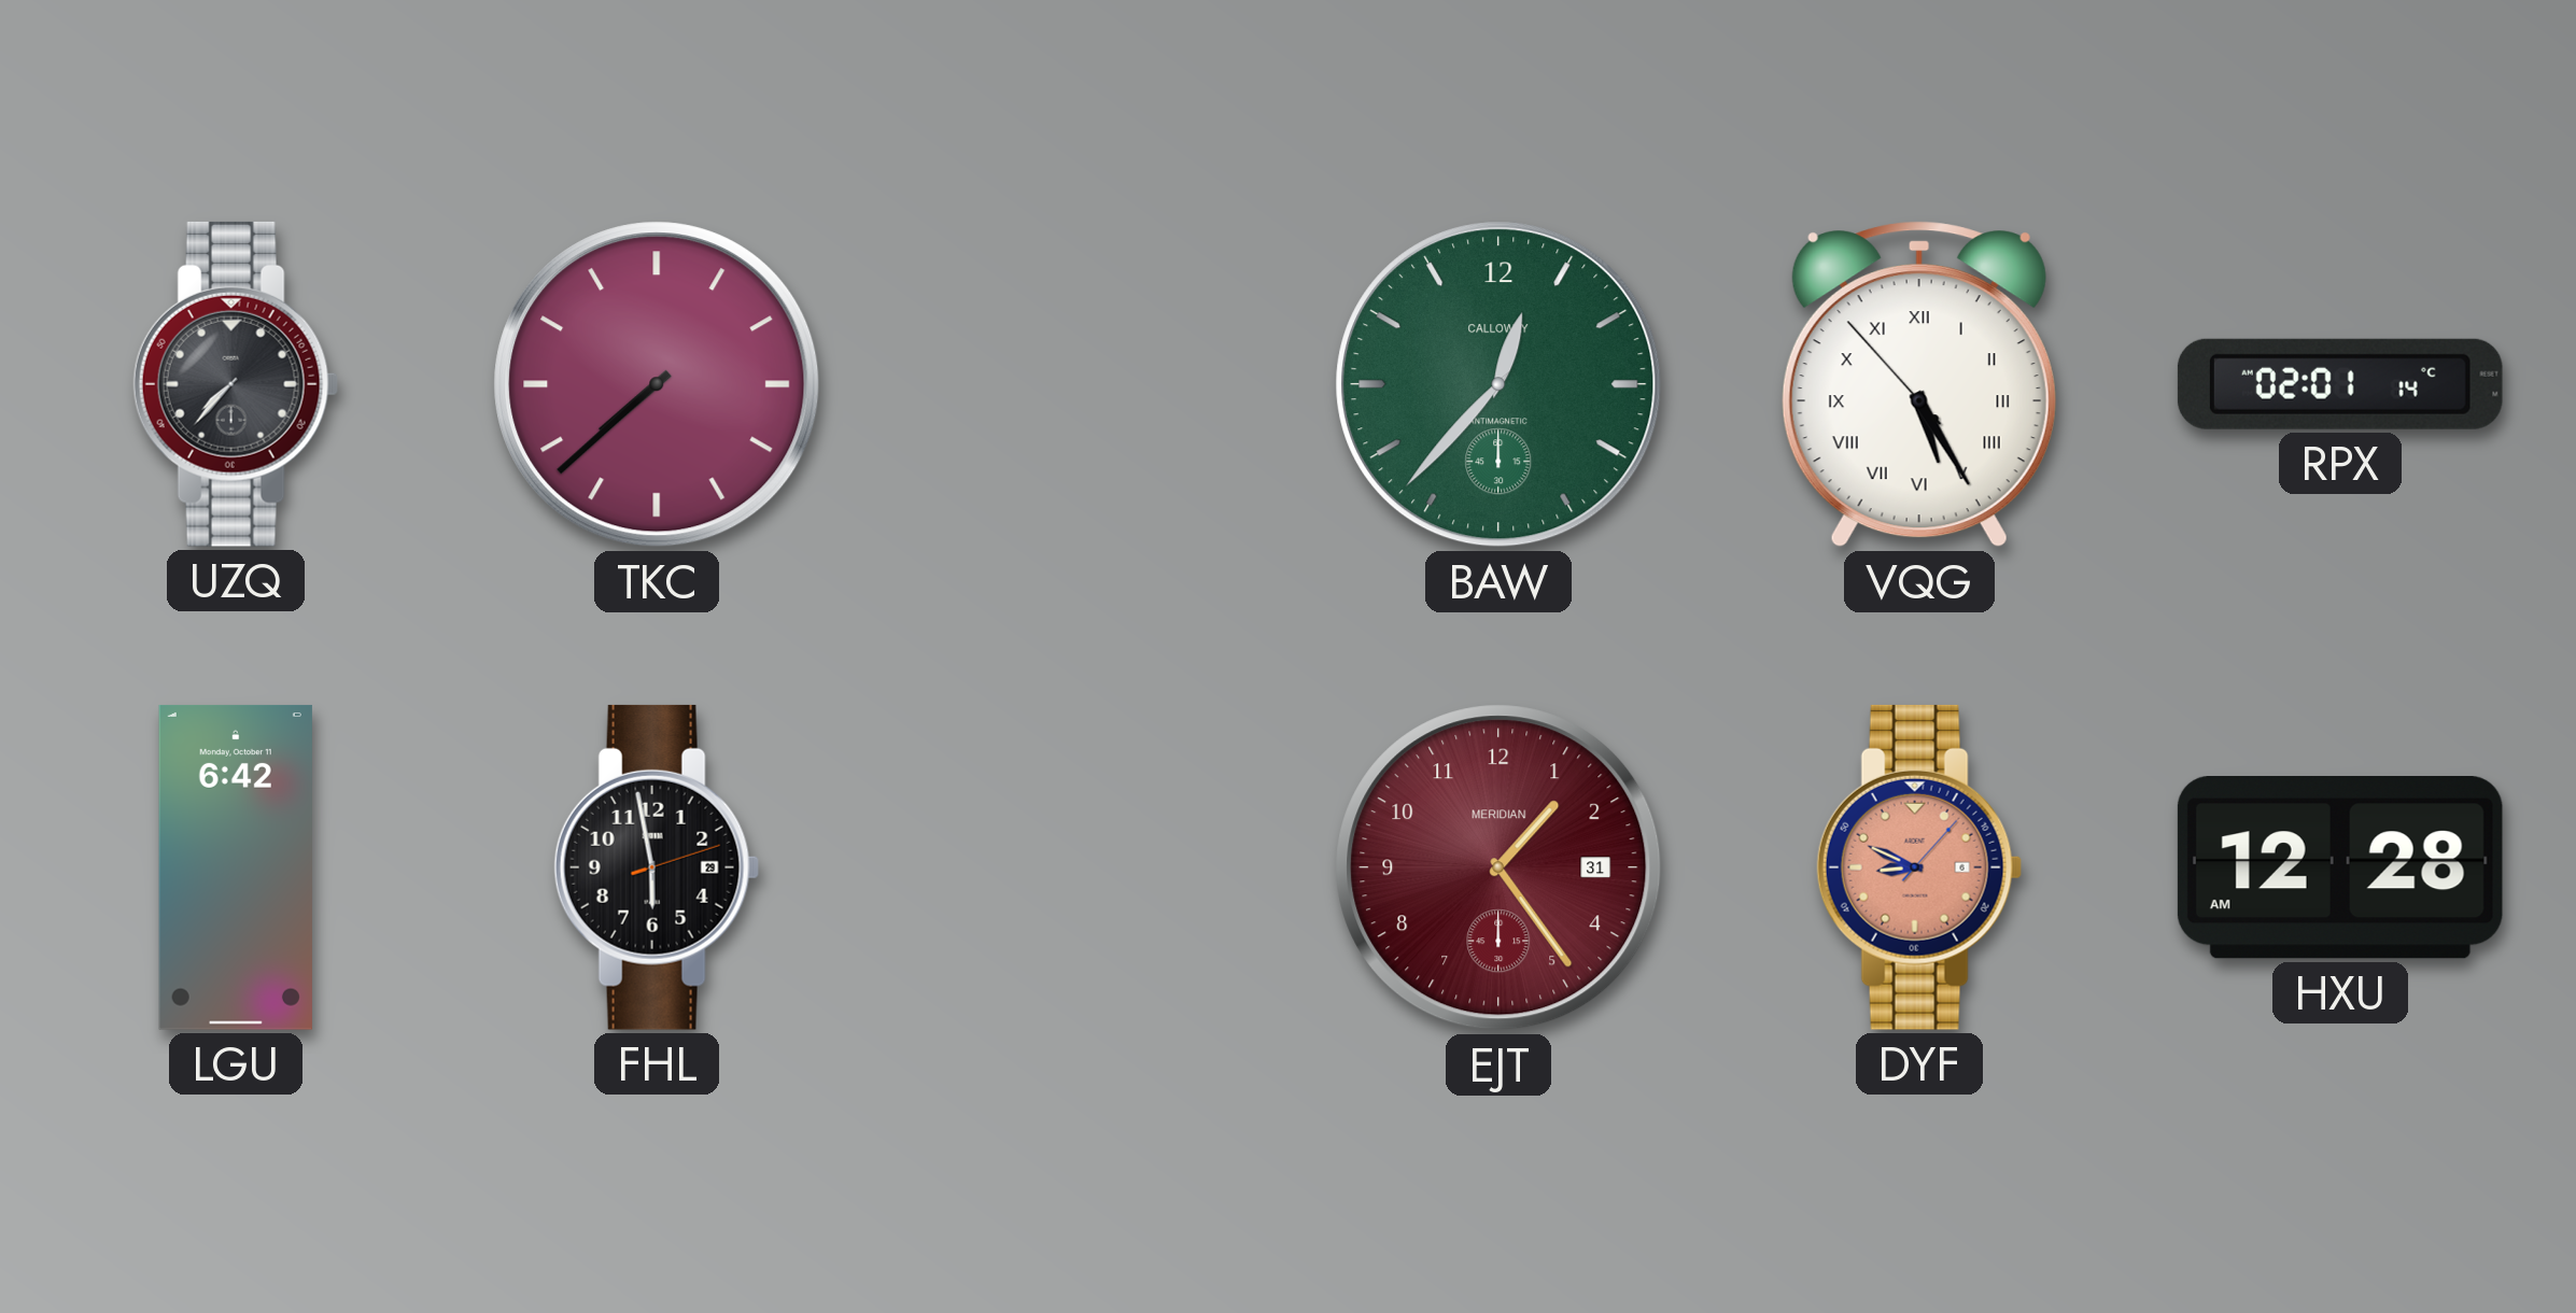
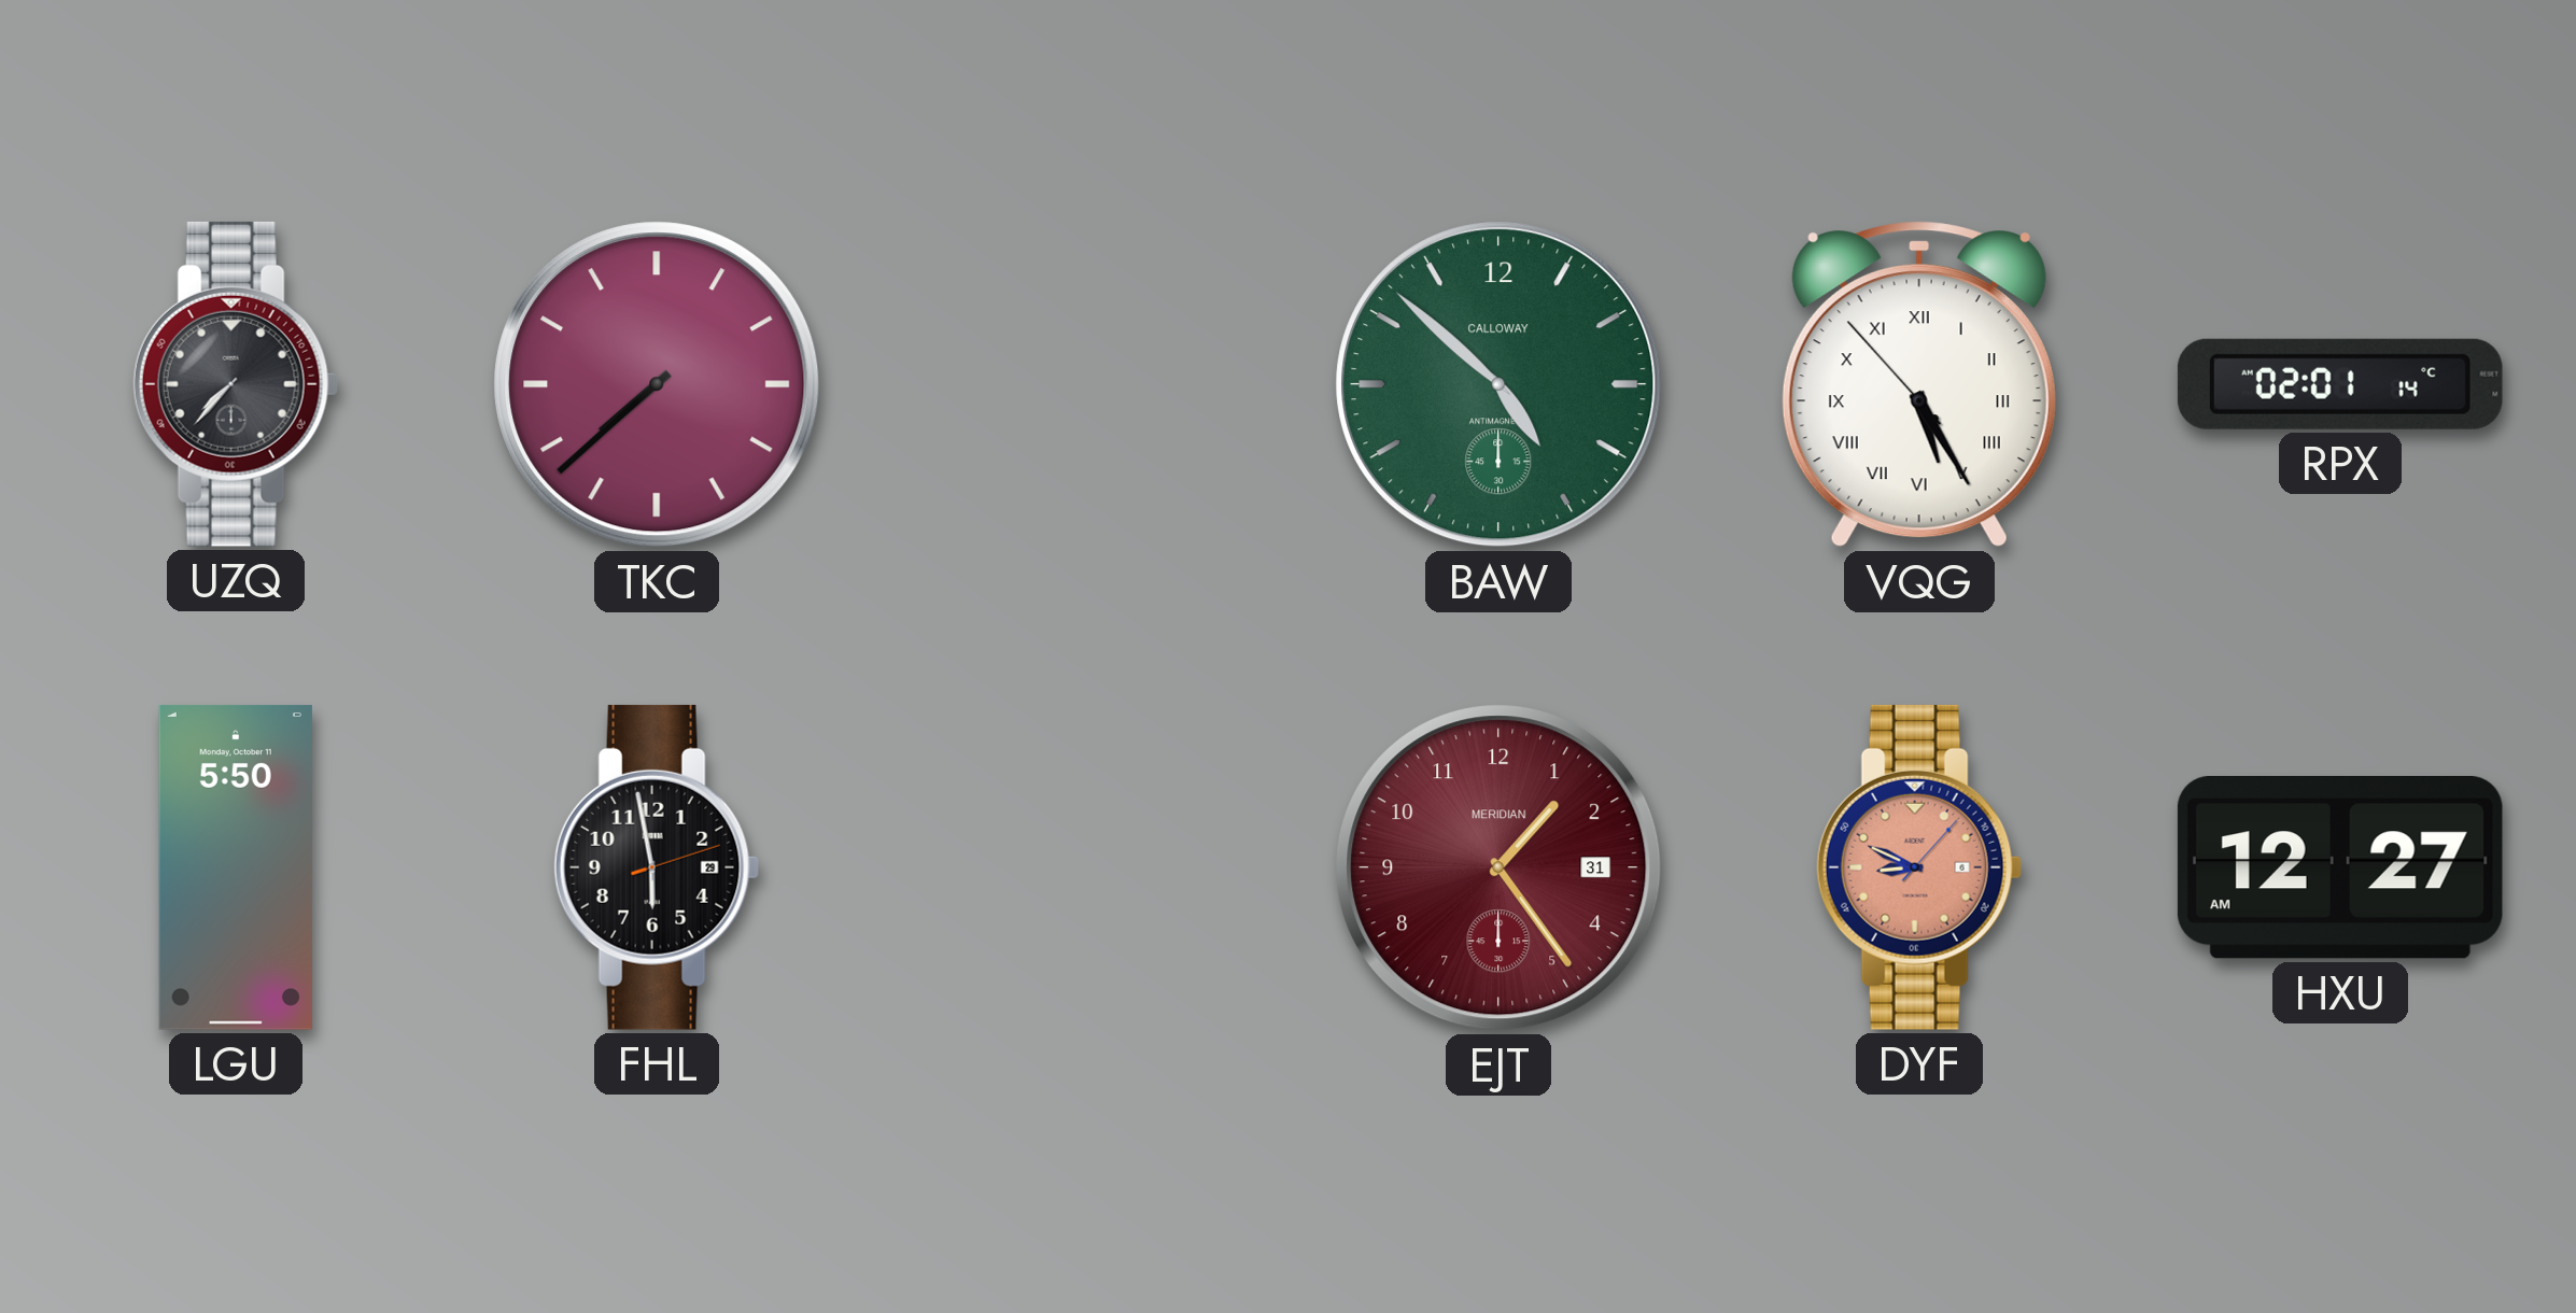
BAW: 12:37 -> 4:52
LGU: 6:42 -> 5:50
HXU: 12:28 -> 12:27
